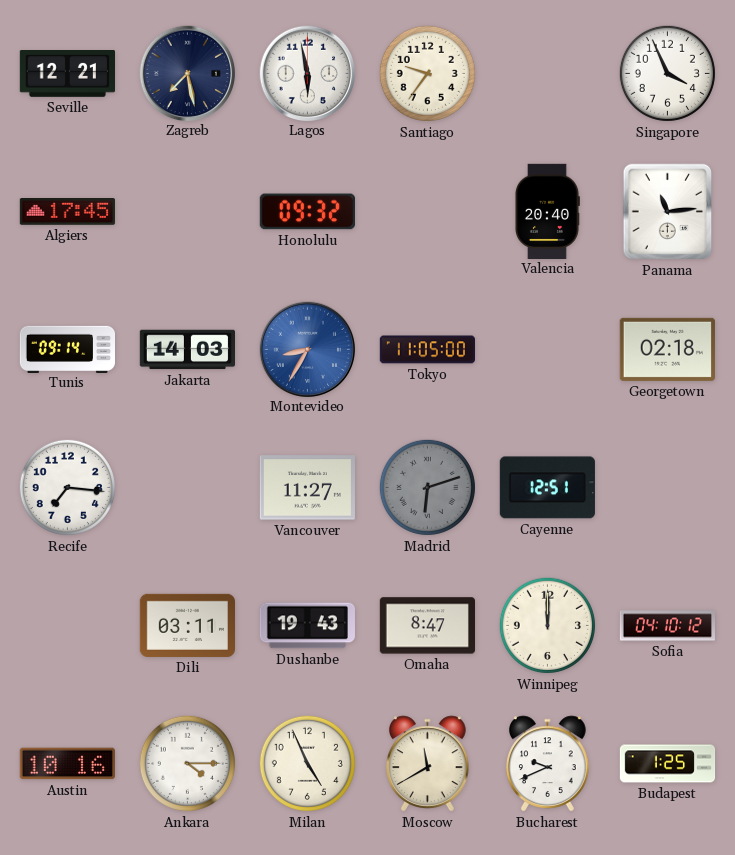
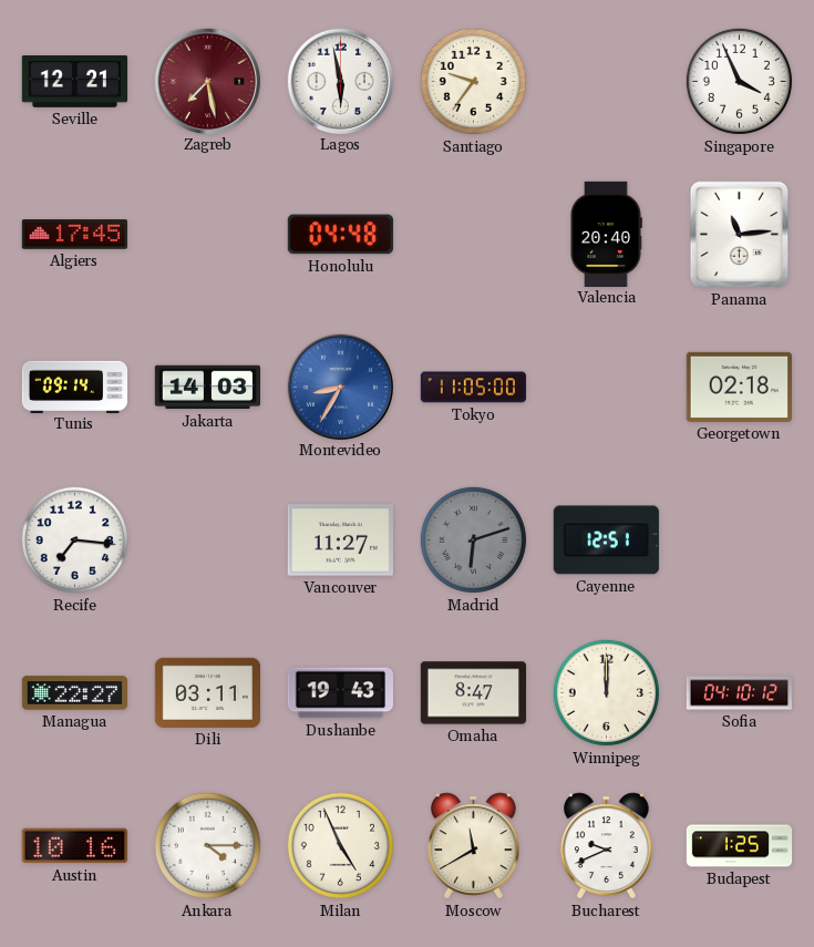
Zagreb dial: navy -> burgundy
Honolulu: 09:32 -> 04:48
Managua: none -> 22:27
